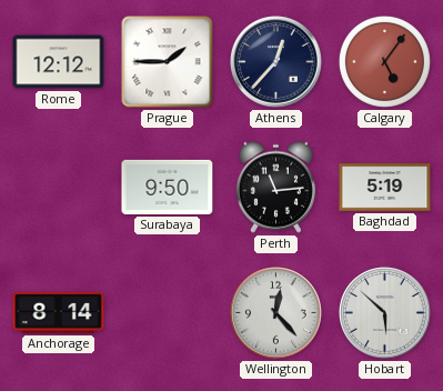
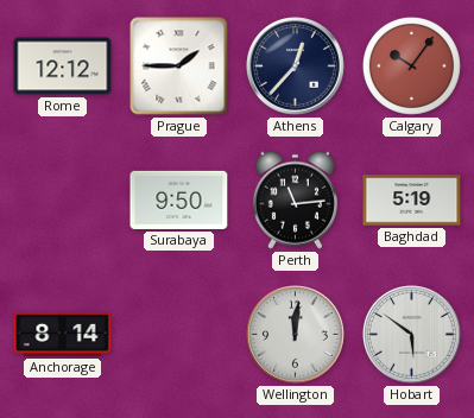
Calgary: 5:06 -> 10:06
Wellington: 12:23 -> 12:01
Hobart: 5:52 -> 5:51
